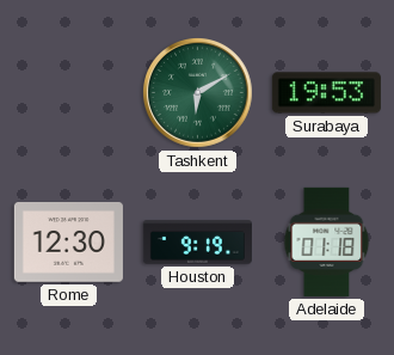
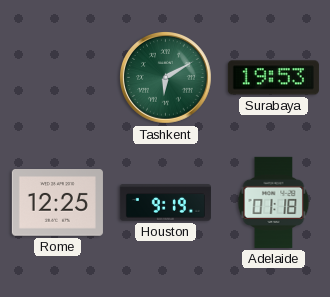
Rome: 12:30 -> 12:25
